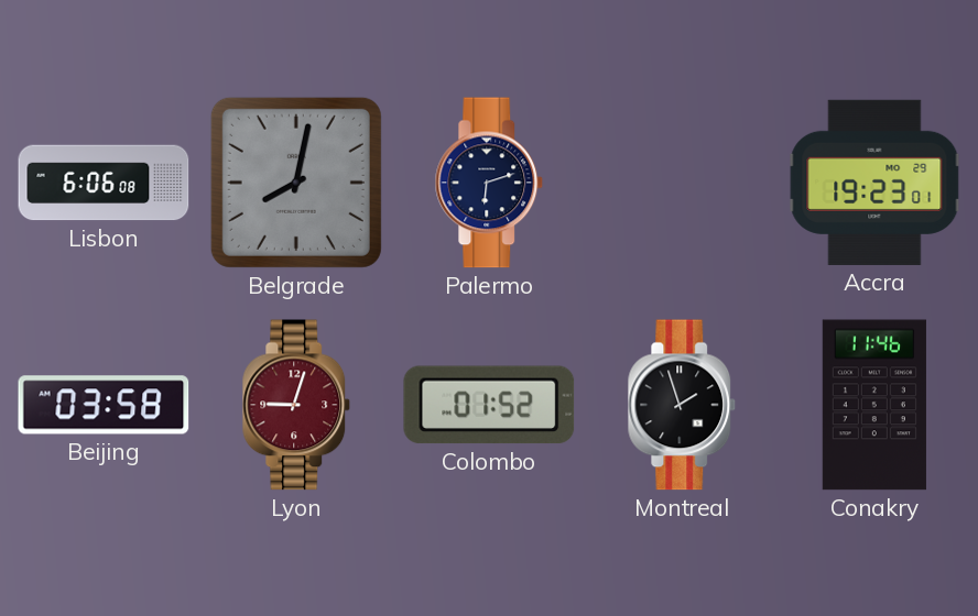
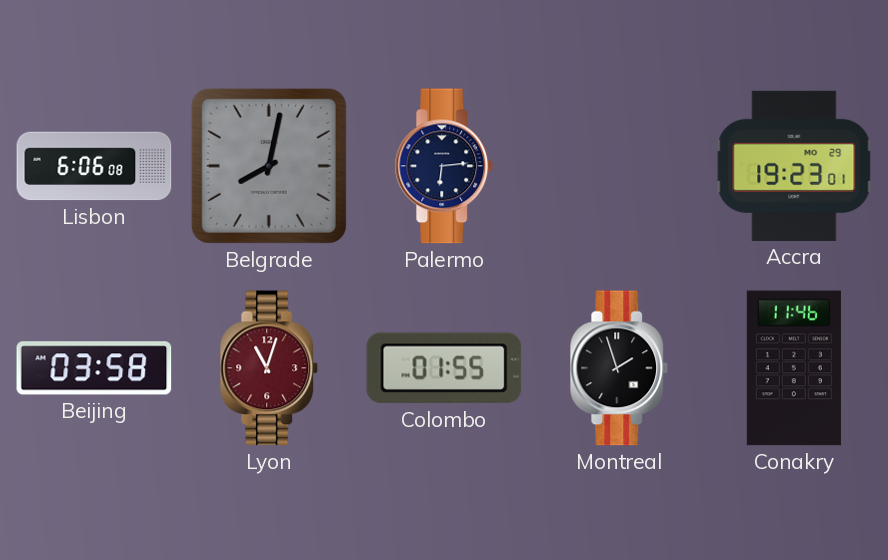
Palermo: 6:12 -> 6:14
Lyon: 9:03 -> 11:03
Colombo: 01:52 -> 01:55
